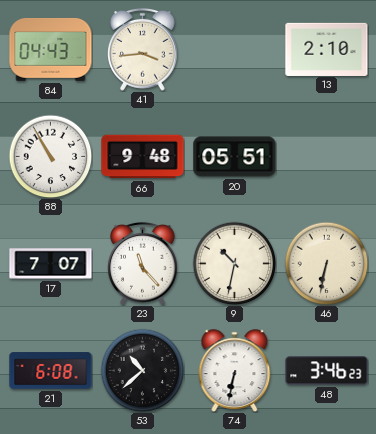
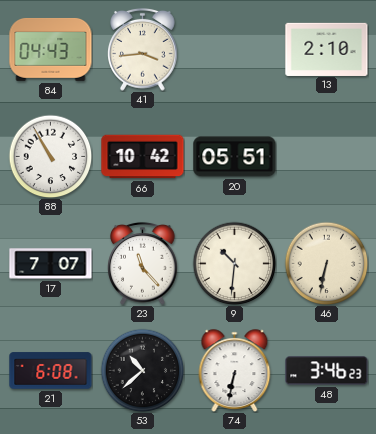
66: 9:48 -> 10:42
9: 10:32 -> 10:31
